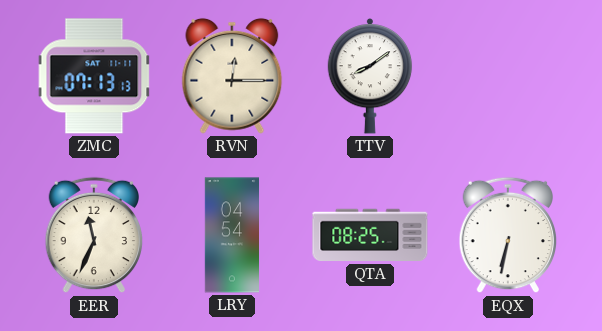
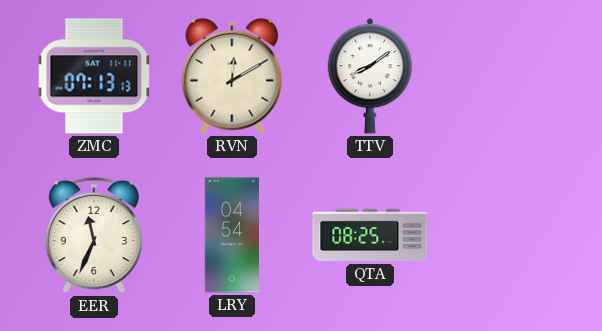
RVN: 12:15 -> 12:10
EQX: 6:32 -> none
